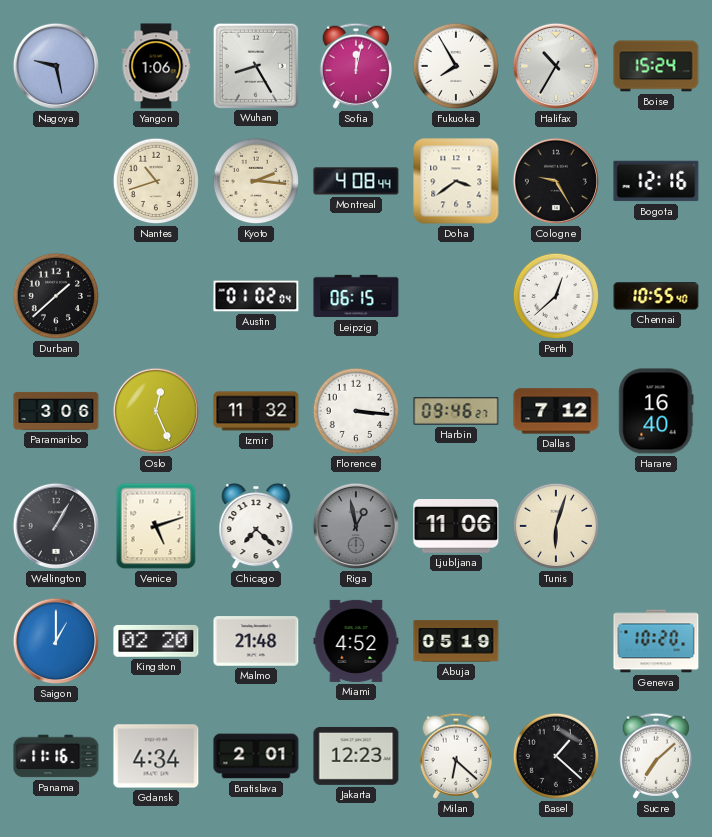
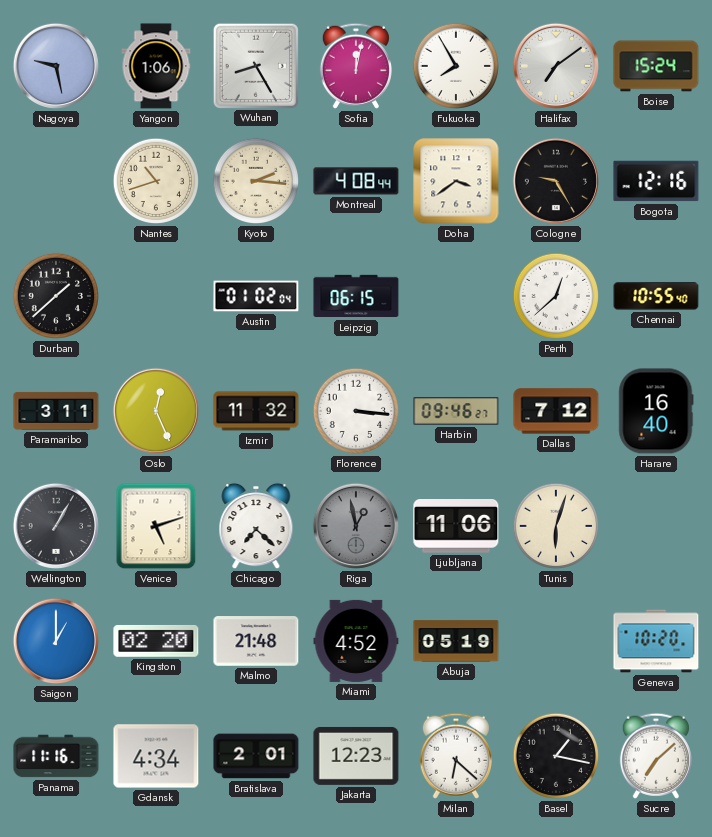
Halifax: 10:35 -> 7:09
Paramaribo: 3:06 -> 3:11
Basel: 1:22 -> 1:17
